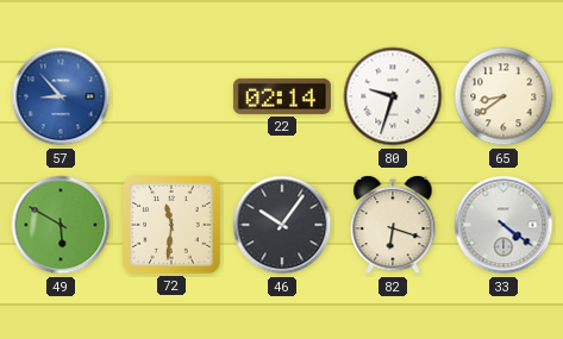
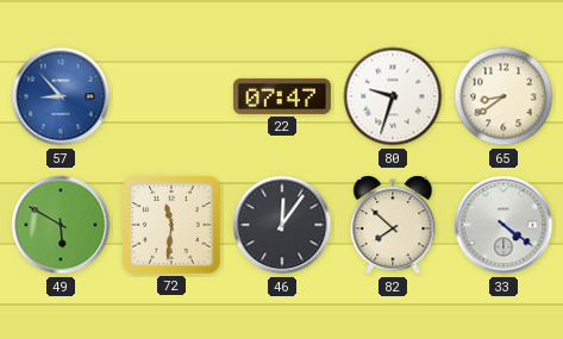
22: 02:14 -> 07:47
46: 10:06 -> 12:06
82: 6:18 -> 7:52
